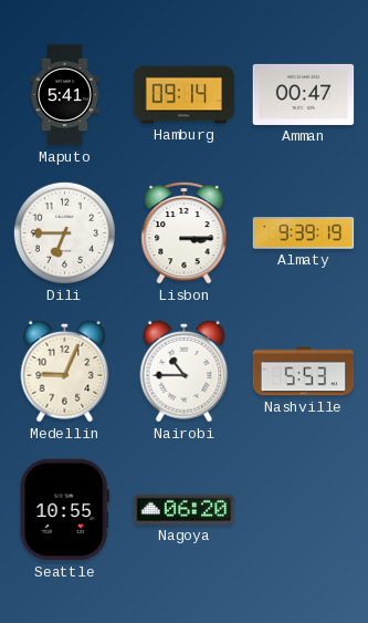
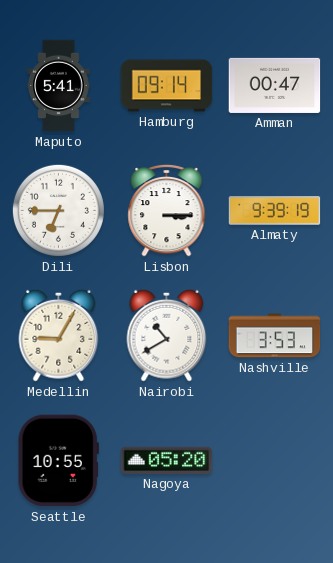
Medellin: 9:04 -> 9:05
Nairobi: 10:45 -> 10:40
Nashville: 5:53 -> 3:53
Nagoya: 06:20 -> 05:20
